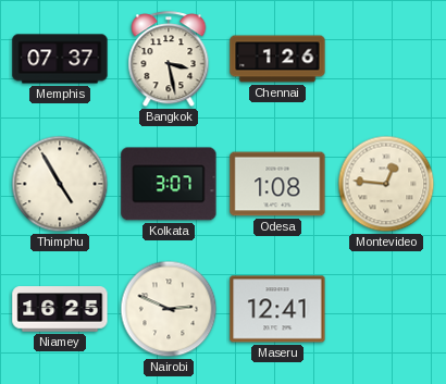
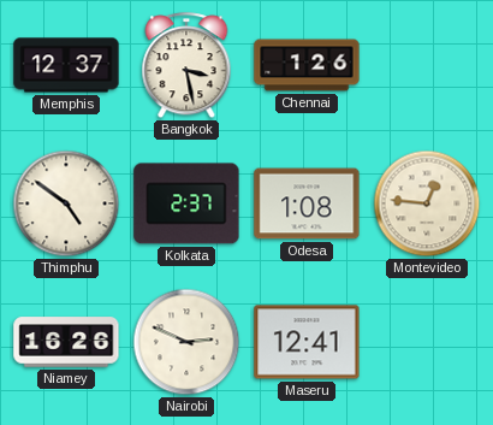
Memphis: 07:37 -> 12:37
Thimphu: 4:55 -> 4:51
Kolkata: 3:07 -> 2:37
Niamey: 16:25 -> 16:26
